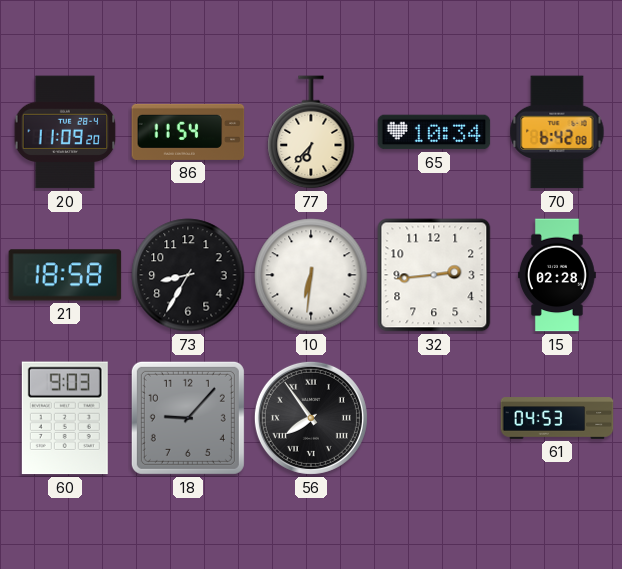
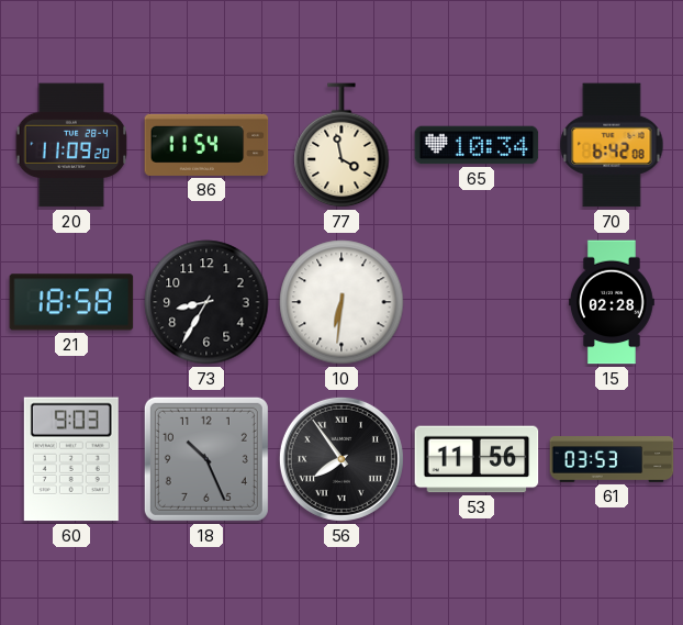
77: 6:37 -> 3:58
32: 2:44 -> none
18: 9:07 -> 10:26
53: none -> 11:56
61: 04:53 -> 03:53
